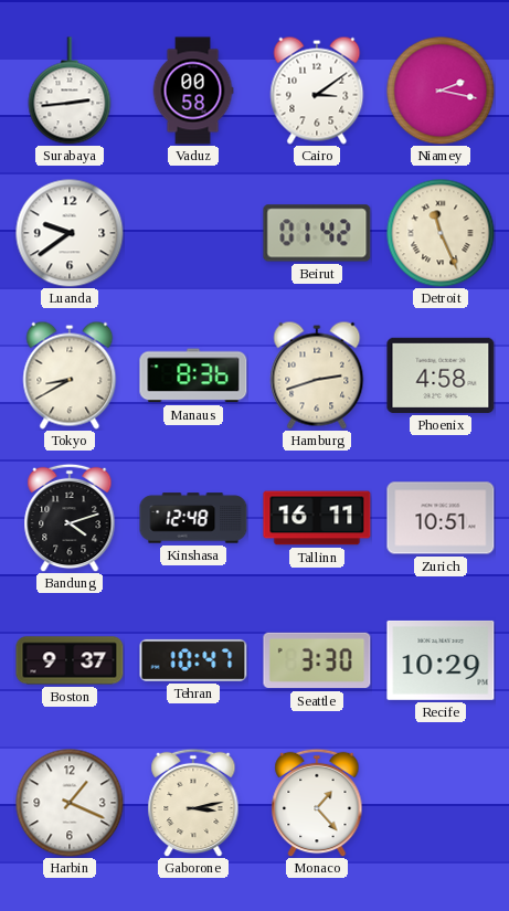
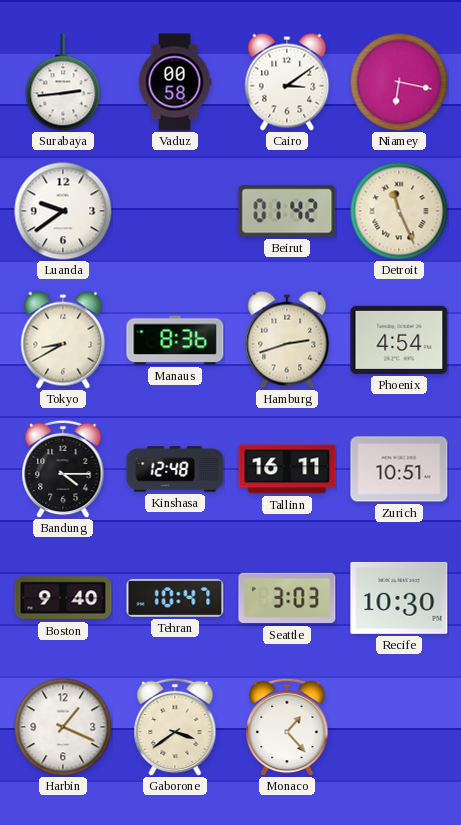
Niamey: 2:17 -> 6:17
Phoenix: 4:58 -> 4:54
Bandung: 4:12 -> 4:15
Boston: 9:37 -> 9:40
Seattle: 3:30 -> 3:03
Recife: 10:29 -> 10:30
Gaborone: 3:13 -> 3:39
